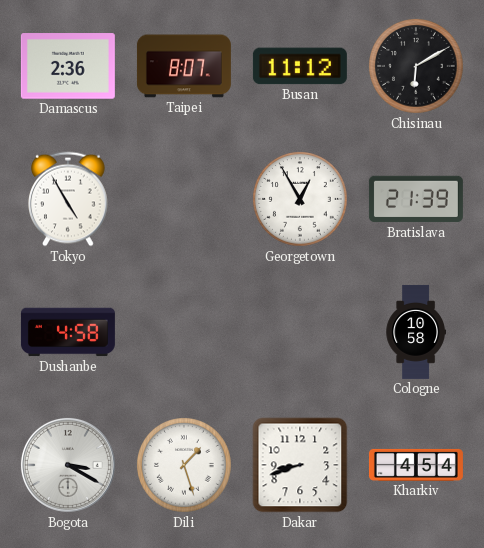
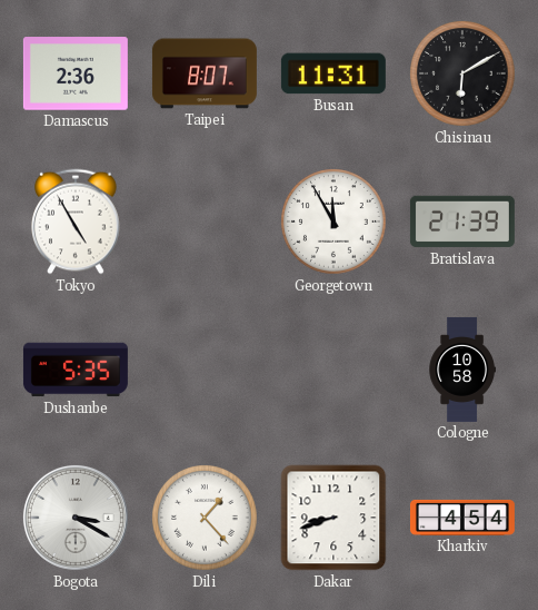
Busan: 11:12 -> 11:31
Georgetown: 12:55 -> 11:55
Dushanbe: 4:58 -> 5:35
Dili: 1:27 -> 1:23
